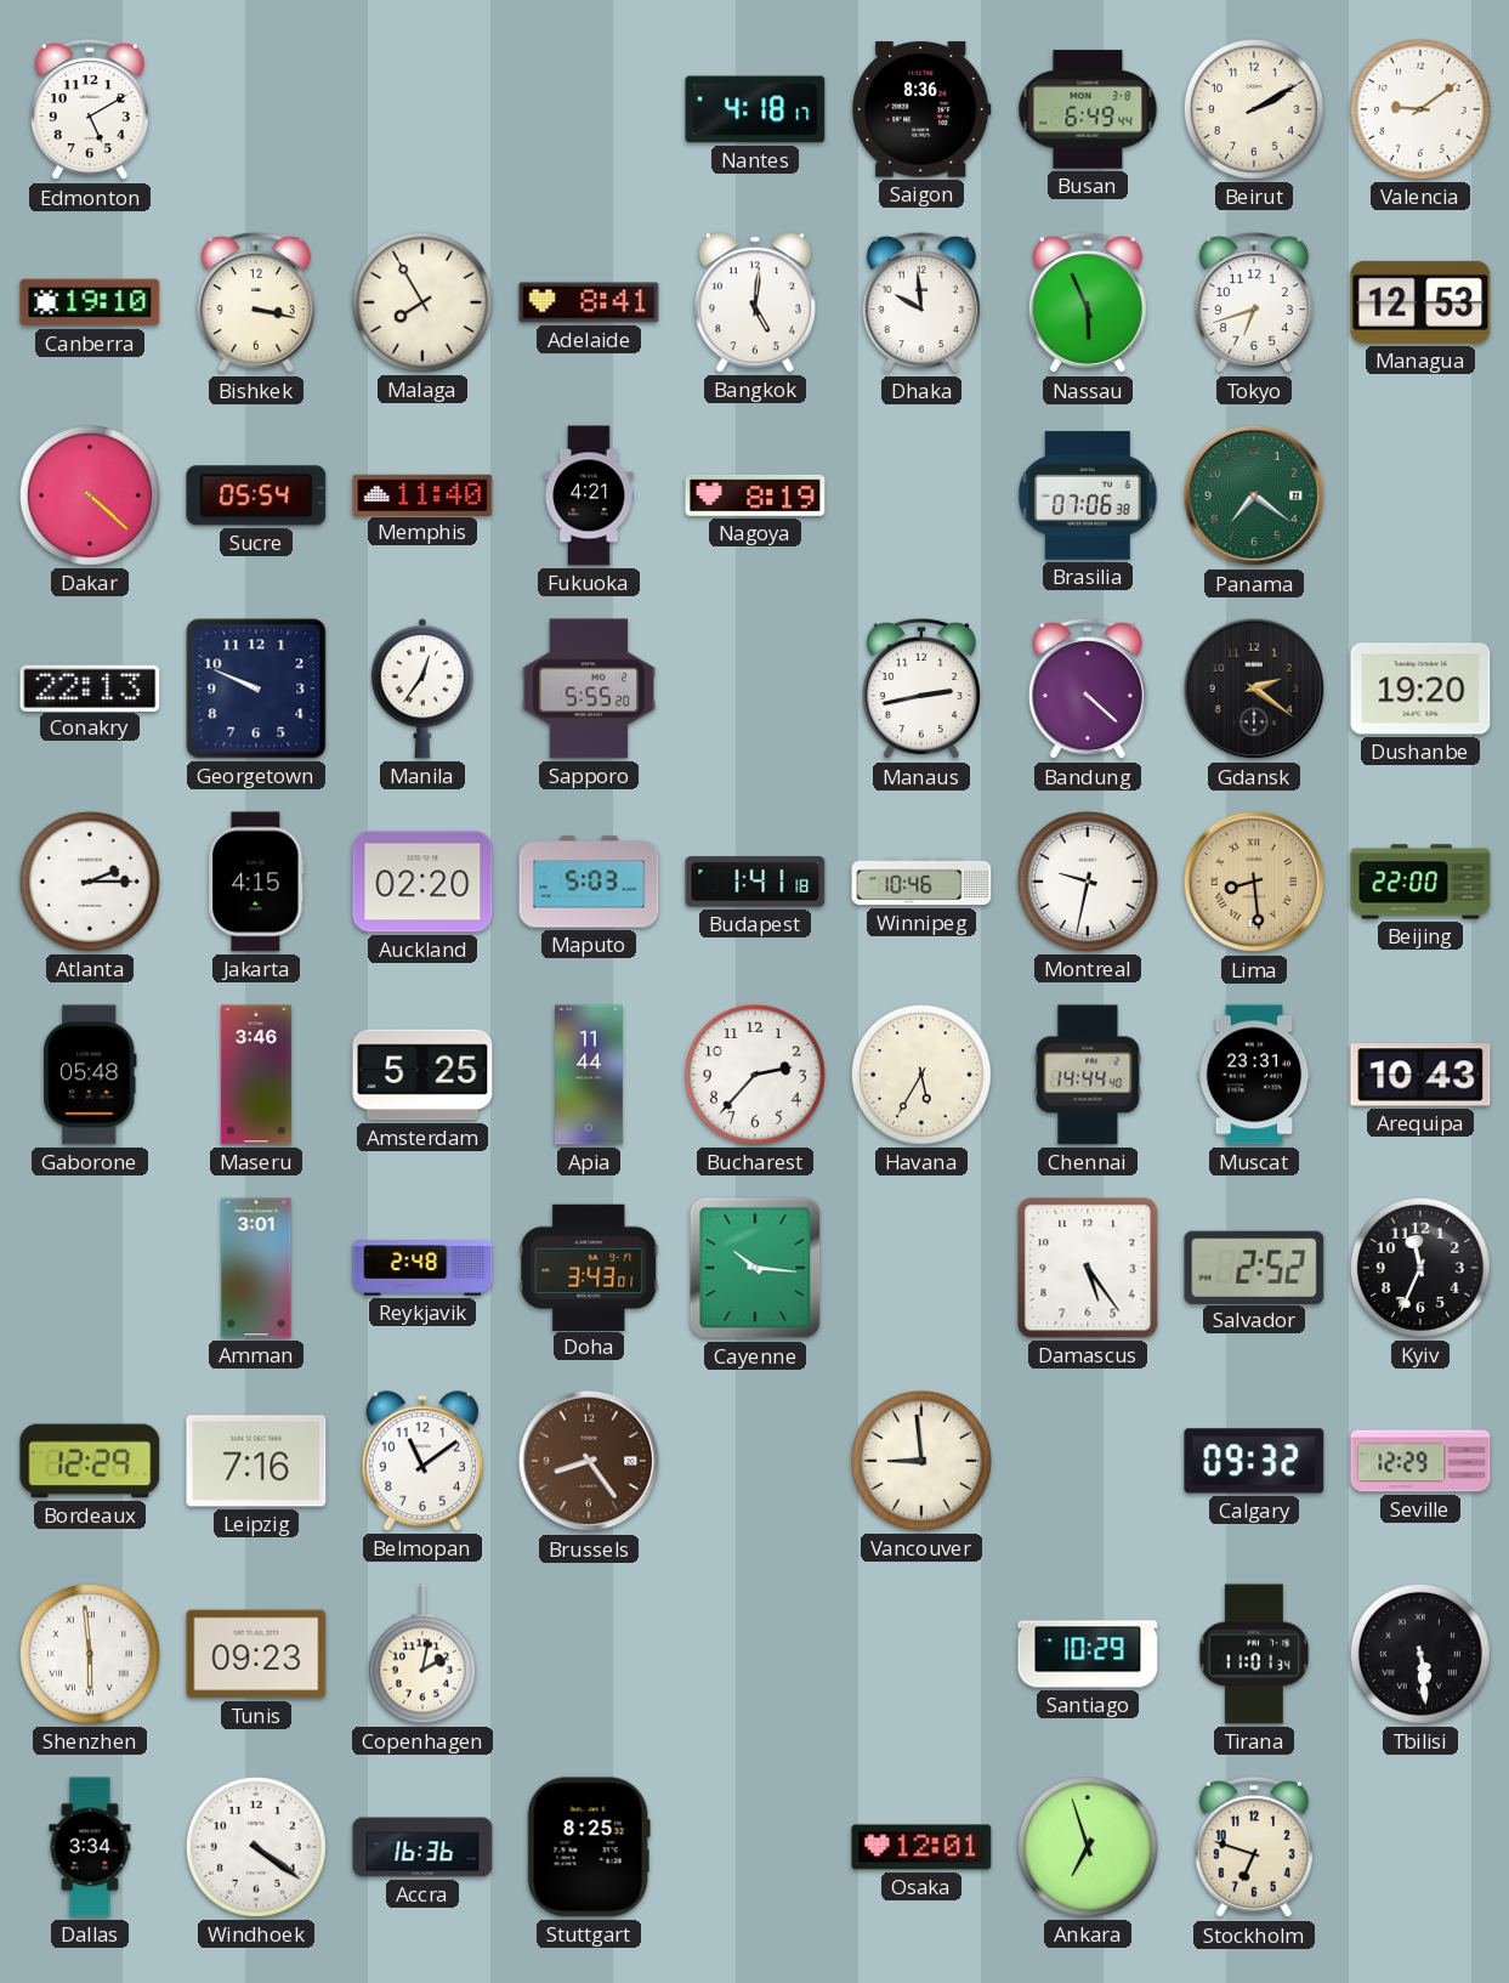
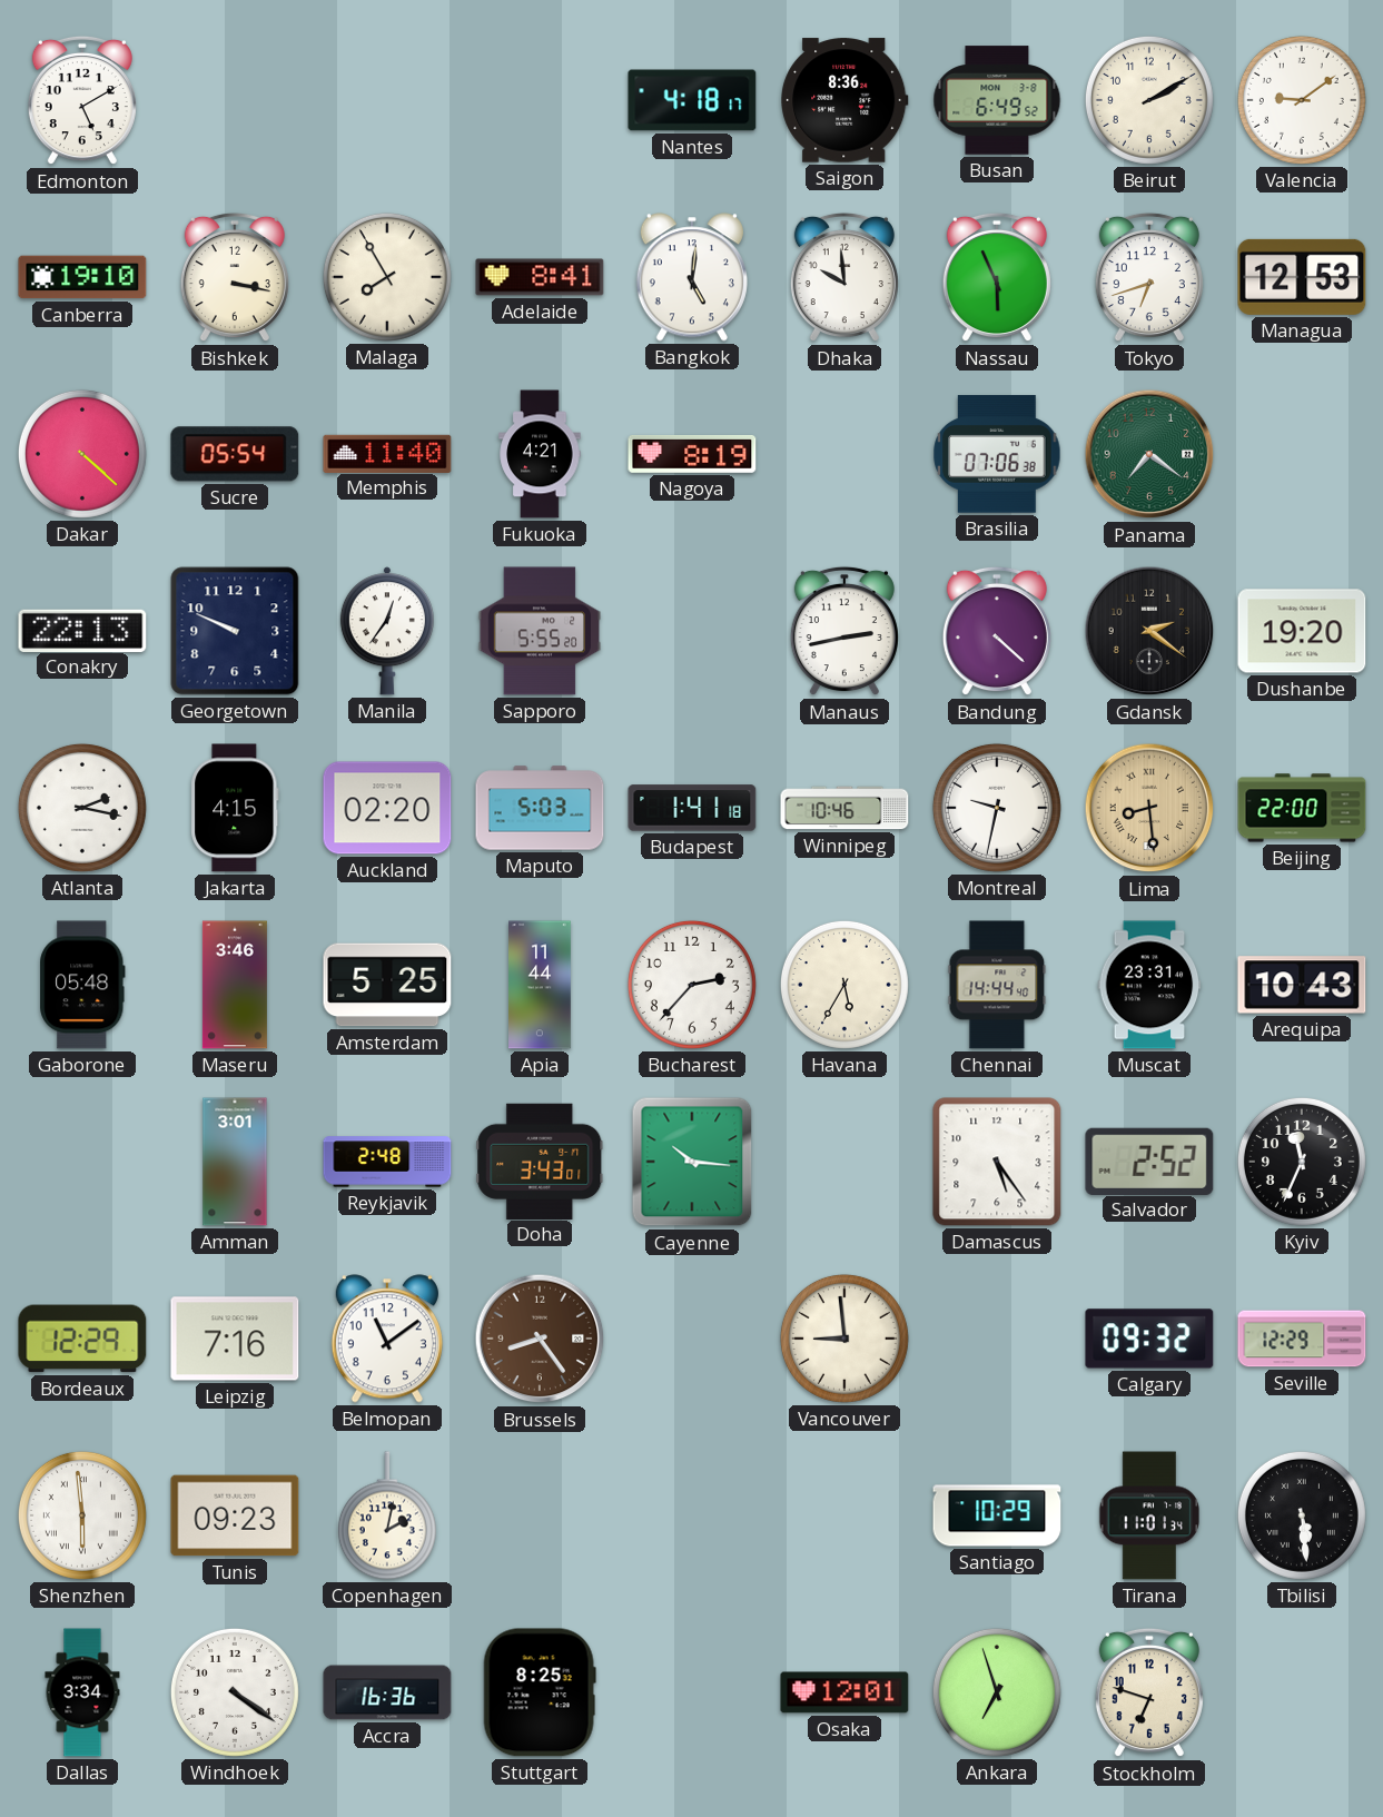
Busan: 6:49:44 -> 6:49:52
Atlanta: 2:15 -> 2:17
